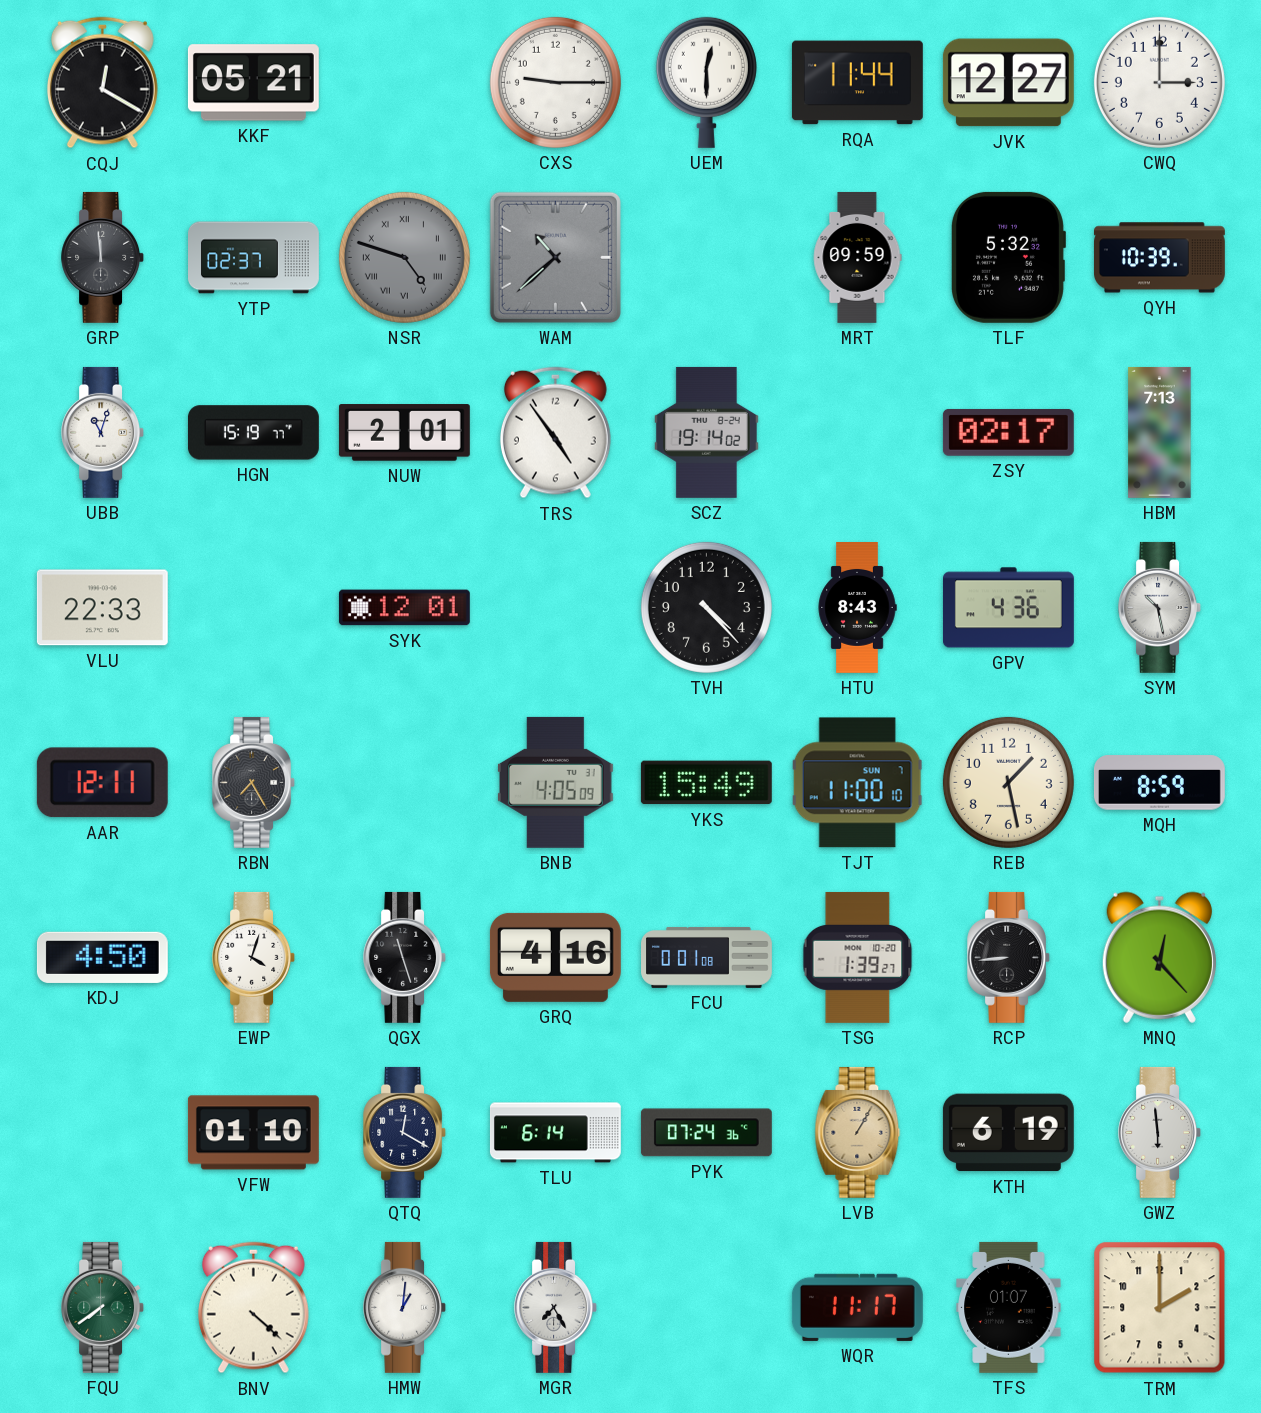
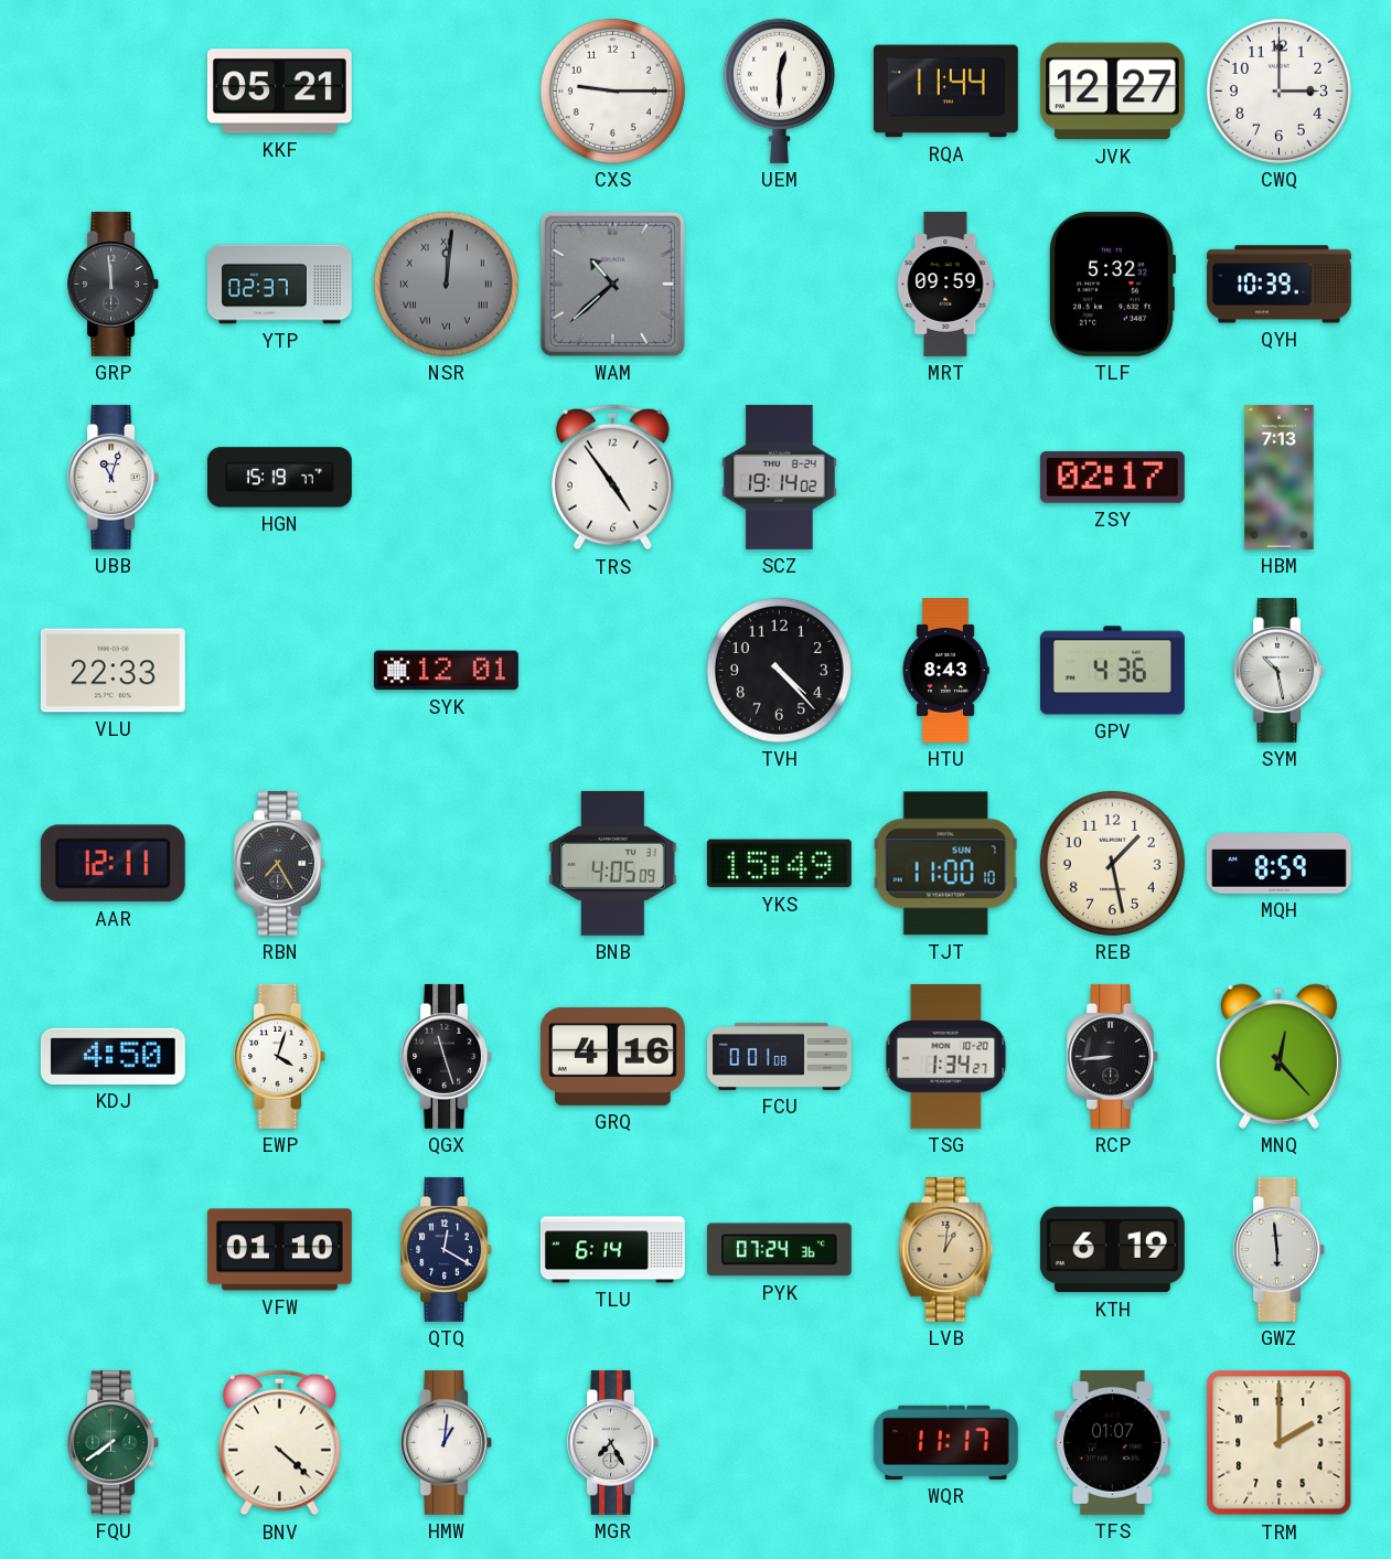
CQJ: 12:20 -> none
NSR: 4:48 -> 12:01
NUW: 2:01 -> none
TSG: 1:39 -> 1:34
LVB: 1:05 -> 1:01
